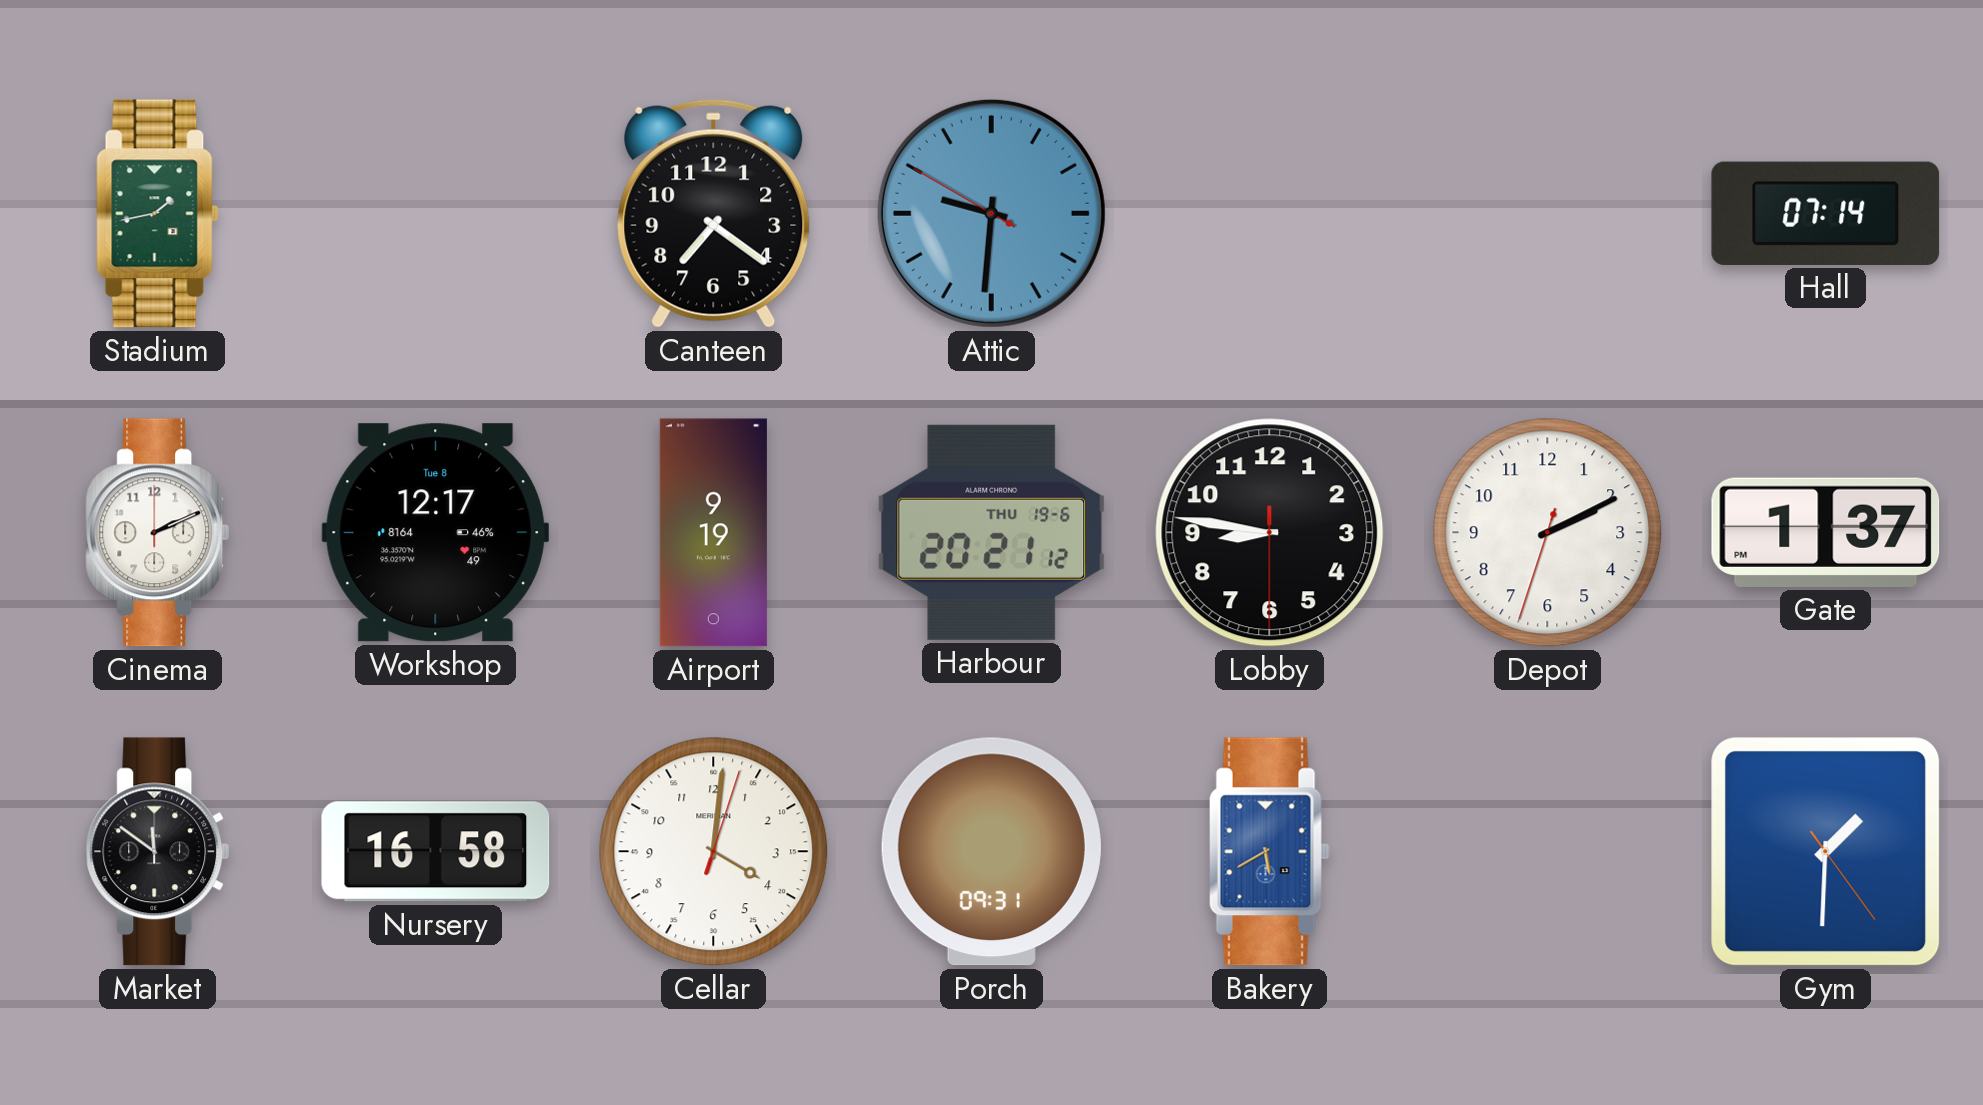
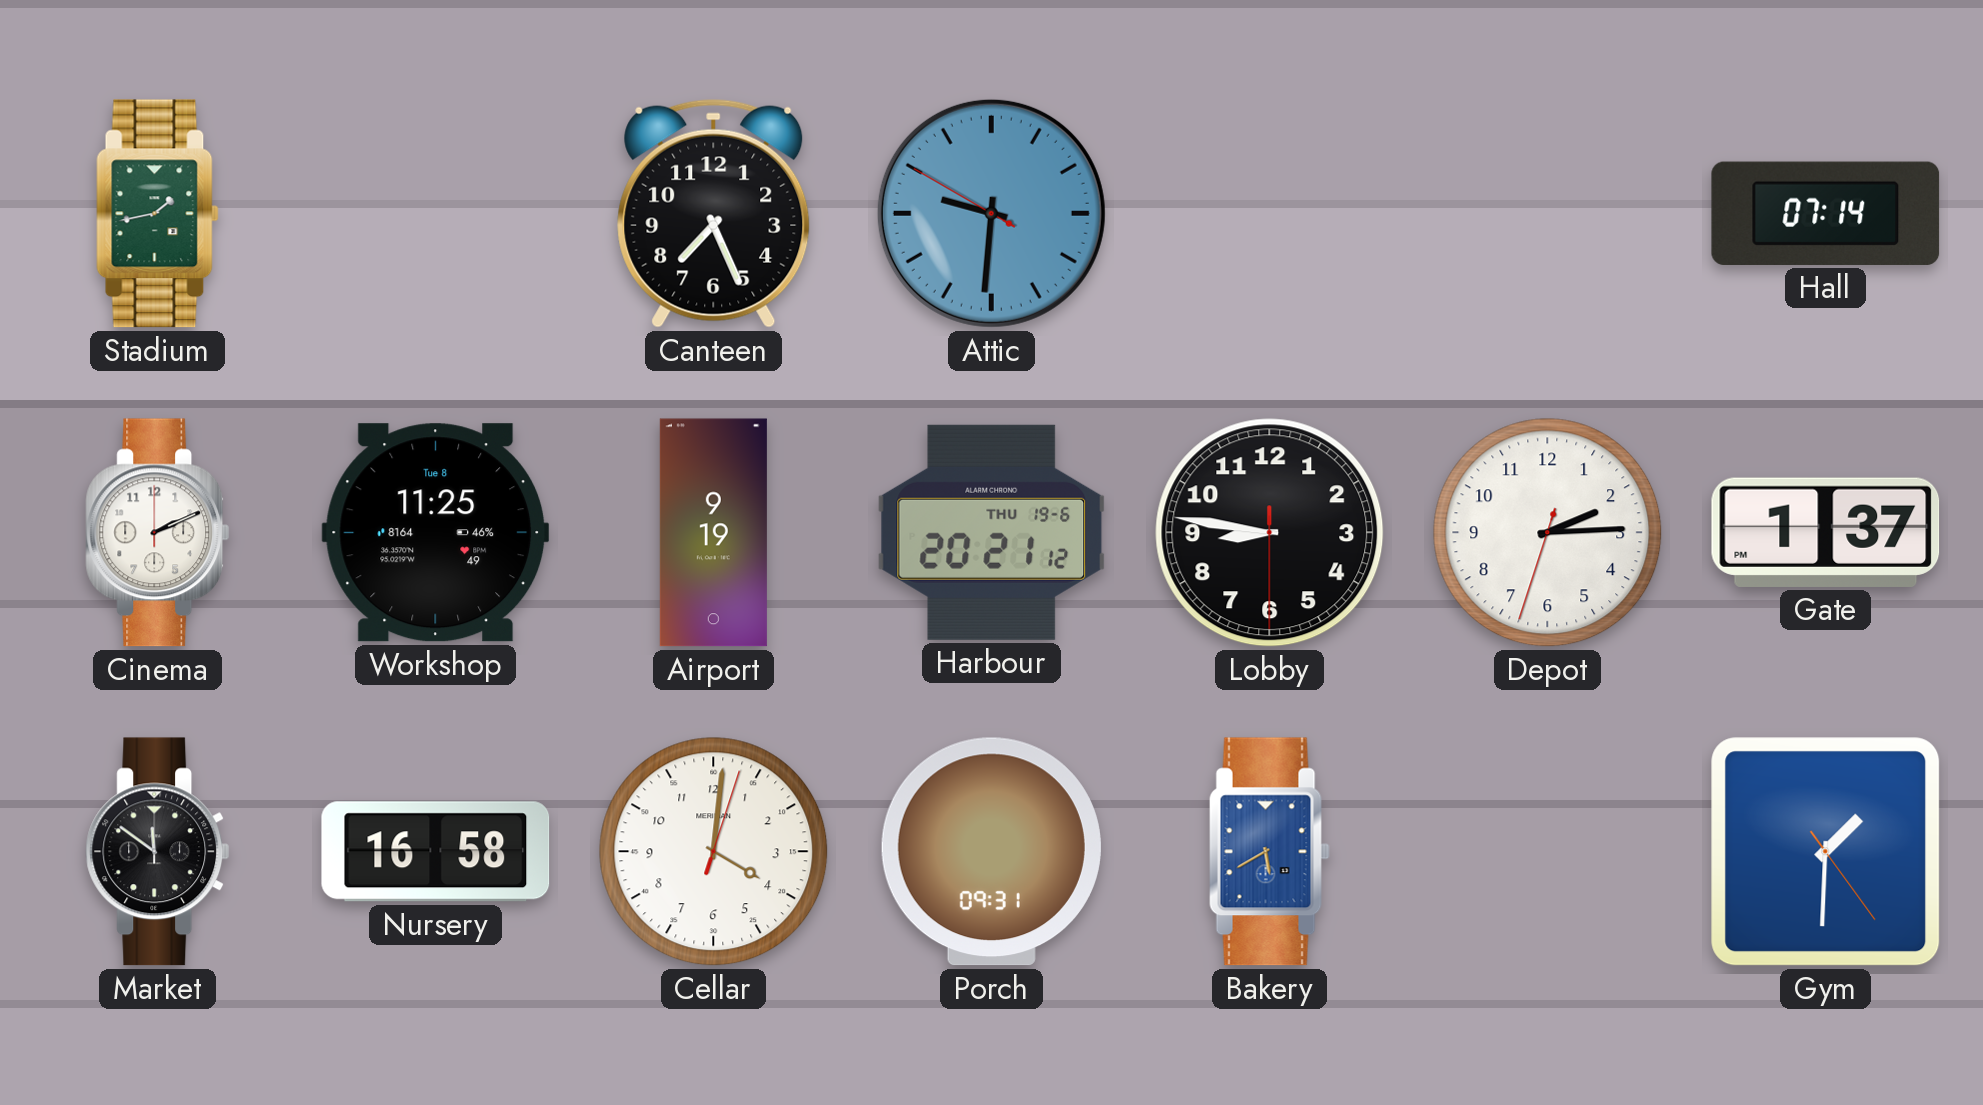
Canteen: 7:21 -> 7:26
Workshop: 12:17 -> 11:25
Depot: 2:10 -> 2:14
